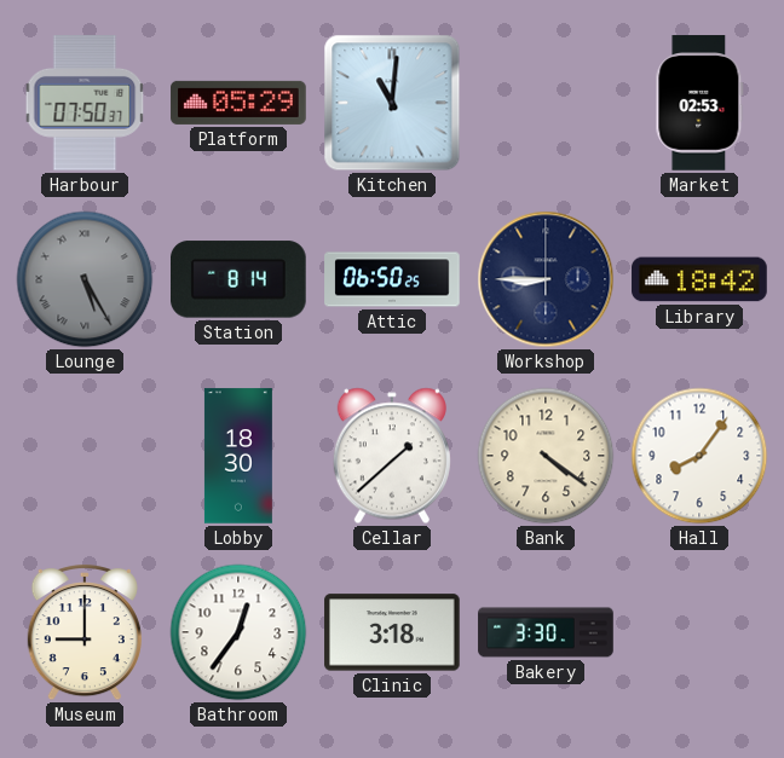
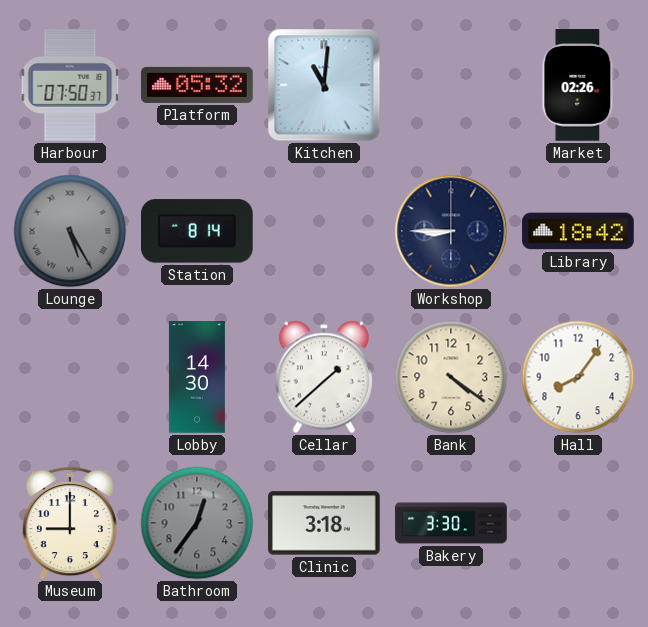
Platform: 05:29 -> 05:32
Market: 02:53 -> 02:26
Attic: 06:50 -> none
Lobby: 18:30 -> 14:30
Bathroom dial: white -> grey
